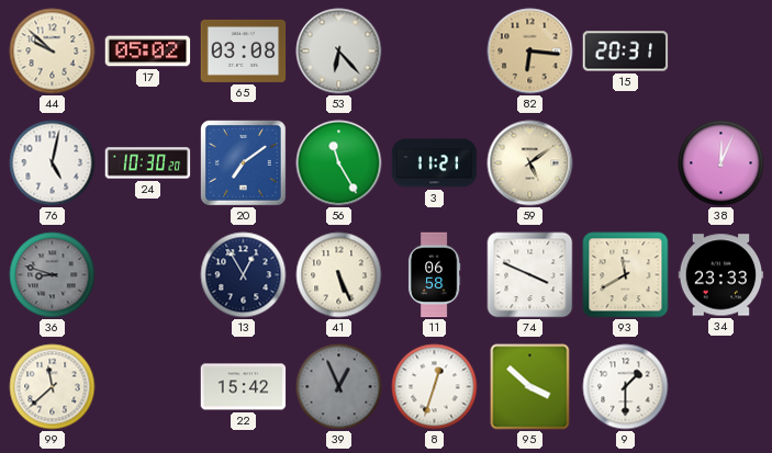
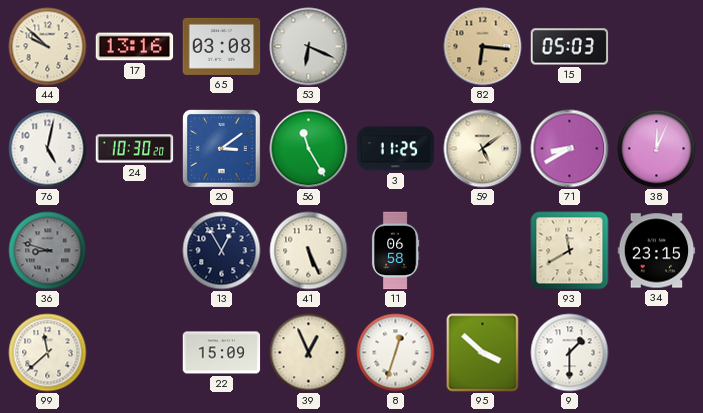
17: 05:02 -> 13:16
53: 6:23 -> 6:19
15: 20:31 -> 05:03
20: 7:09 -> 3:09
3: 11:21 -> 11:25
71: none -> 8:40
74: 3:49 -> none
34: 23:33 -> 23:15
22: 15:42 -> 15:09
39 dial: grey -> cream
